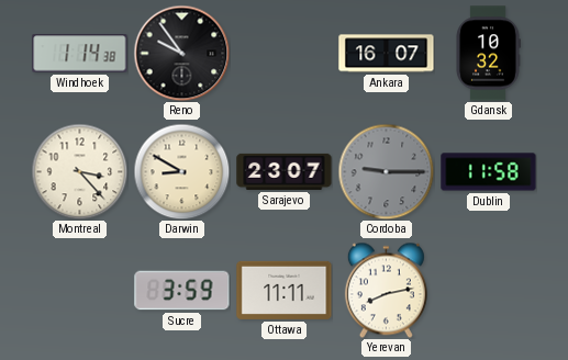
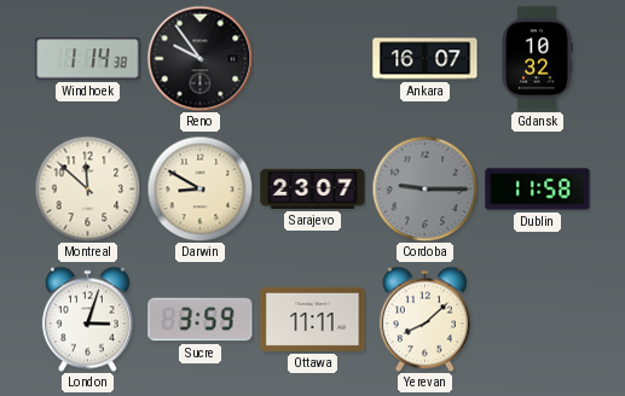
Montreal: 3:23 -> 11:52
London: none -> 3:03
Yerevan: 8:13 -> 8:08
